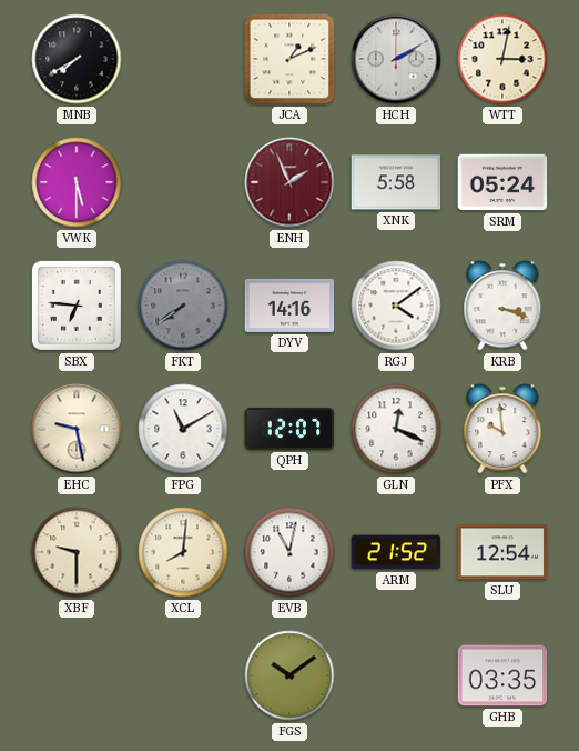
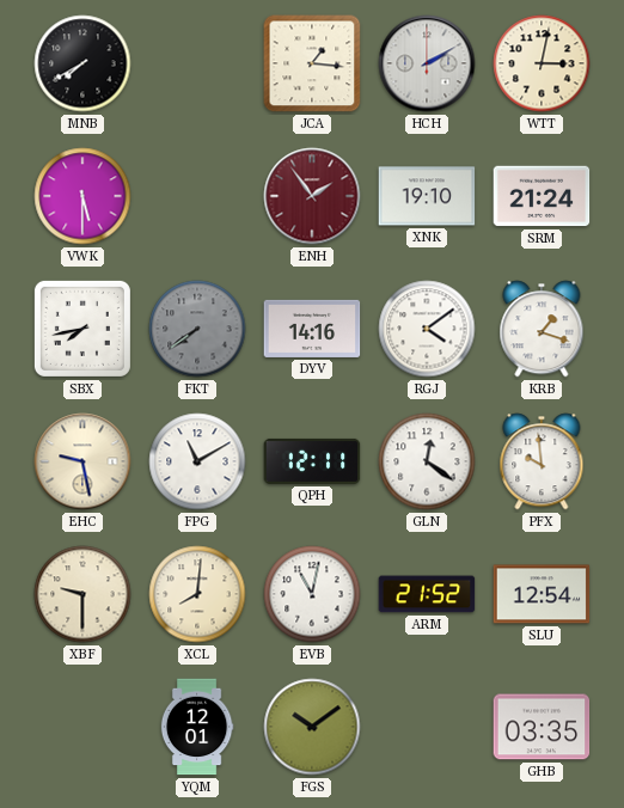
JCA: 1:11 -> 1:16
ENH: 1:56 -> 1:54
XNK: 5:58 -> 19:10
SRM: 05:24 -> 21:24
SBX: 6:46 -> 7:43
KRB: 3:18 -> 1:18
QPH: 12:07 -> 12:11
GLN: 12:19 -> 12:21
YQM: none -> 12:01
